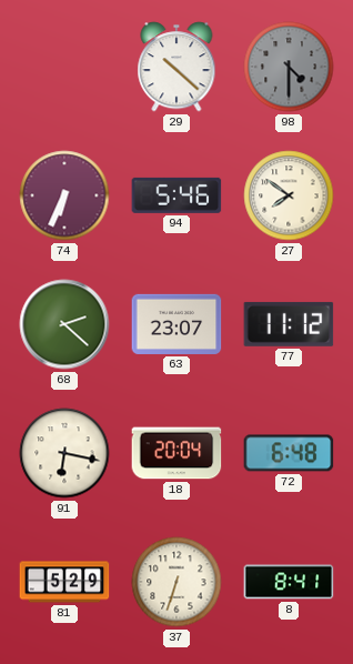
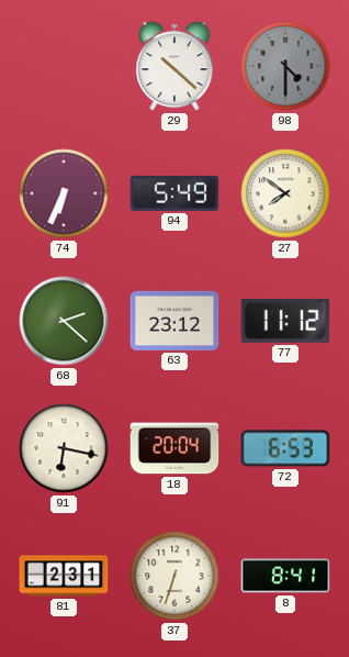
94: 5:46 -> 5:49
63: 23:07 -> 23:12
72: 6:48 -> 6:53
81: 5:29 -> 2:31
